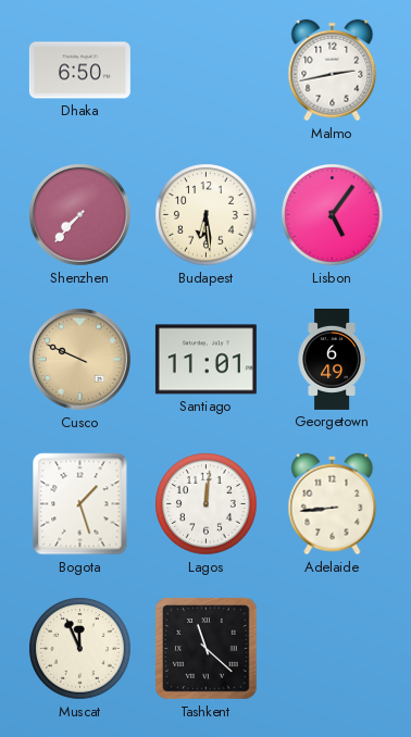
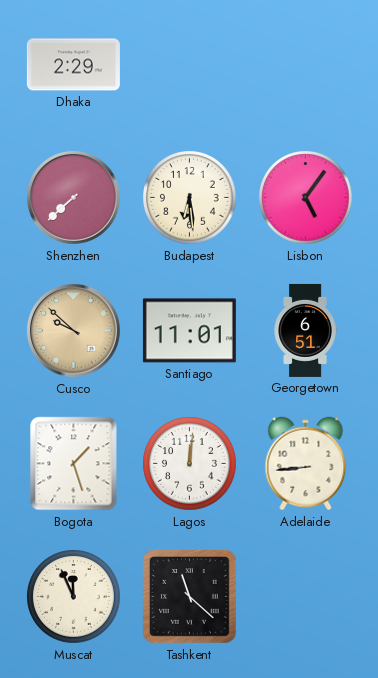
Dhaka: 6:50 -> 2:29
Malmo: 2:43 -> none
Shenzhen: 7:37 -> 7:38
Cusco: 9:49 -> 9:52
Georgetown: 6:49 -> 6:51
